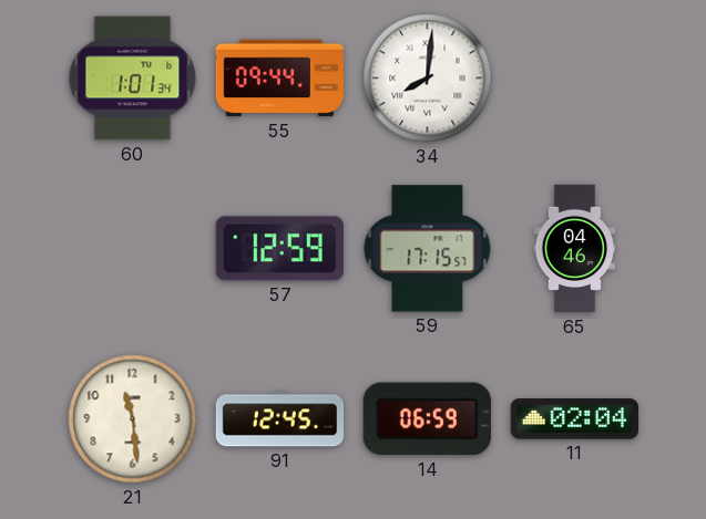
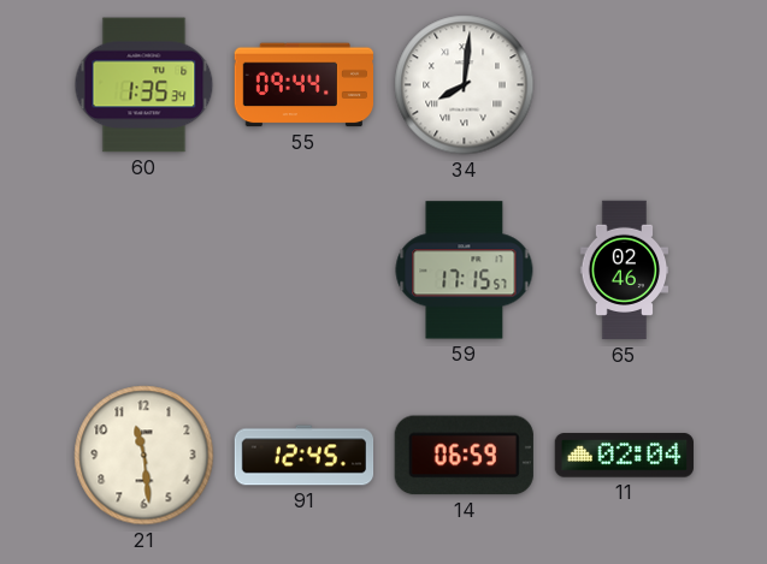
60: 1:01 -> 1:35
57: 12:59 -> none
65: 04:46 -> 02:46
